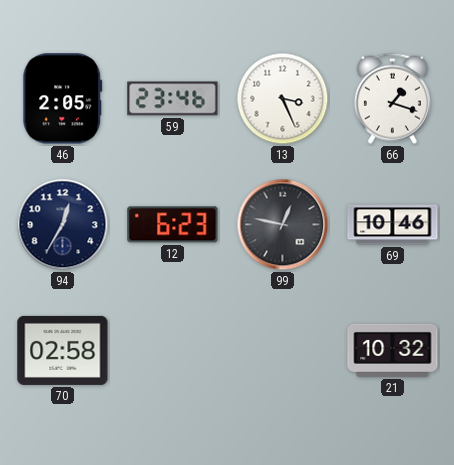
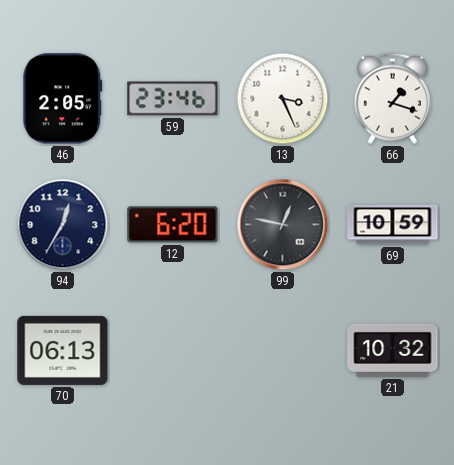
12: 6:23 -> 6:20
69: 10:46 -> 10:59
70: 02:58 -> 06:13
